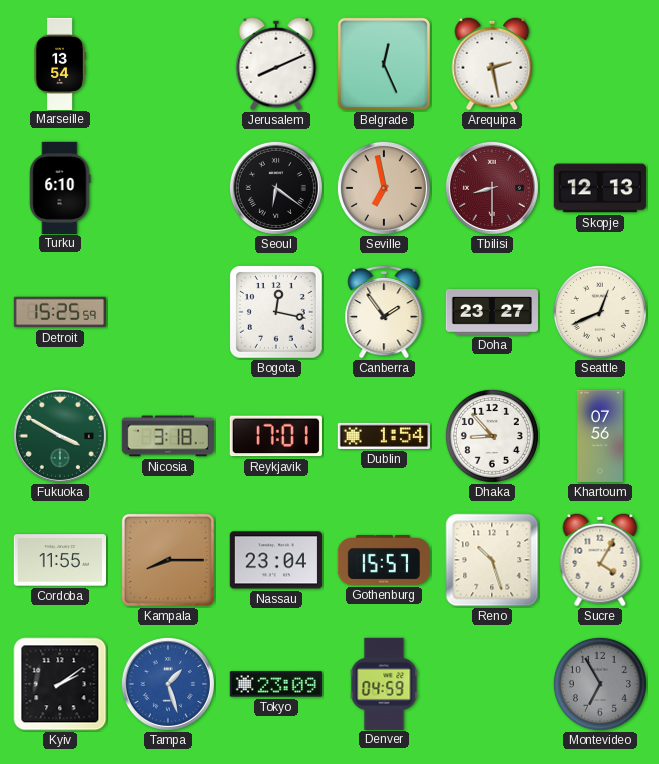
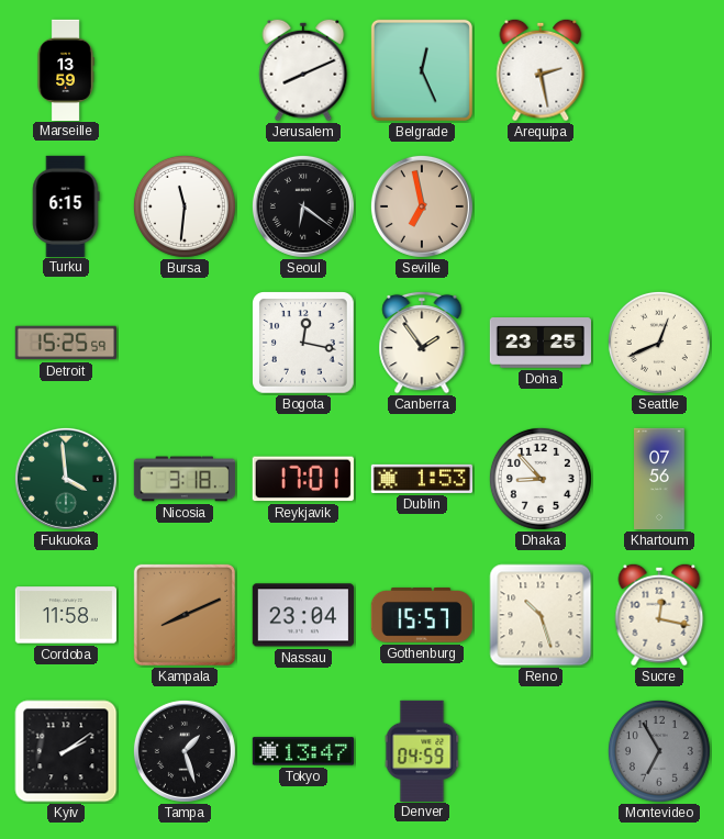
Marseille: 13:54 -> 13:59
Turku: 6:10 -> 6:15
Bursa: none -> 11:31
Tbilisi: 8:30 -> none
Skopje: 12:13 -> none
Doha: 23:27 -> 23:25
Fukuoka: 3:50 -> 3:59
Dublin: 1:54 -> 1:53
Cordoba: 11:55 -> 11:58
Kampala: 8:15 -> 8:11
Sucre: 4:05 -> 12:17
Tampa dial: blue -> black
Tokyo: 23:09 -> 13:47
